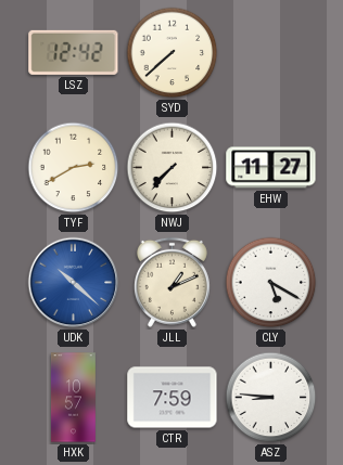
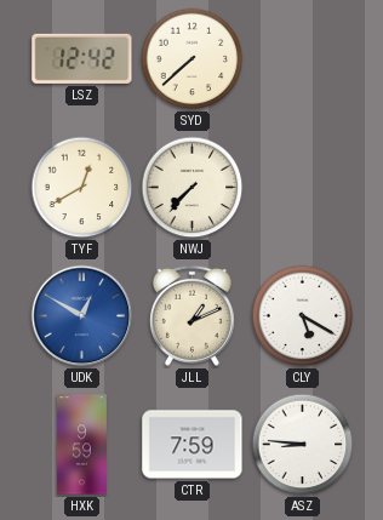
TYF: 2:40 -> 12:40
EHW: 11:27 -> none
UDK: 10:22 -> 12:50
HXK: 10:57 -> 9:59
